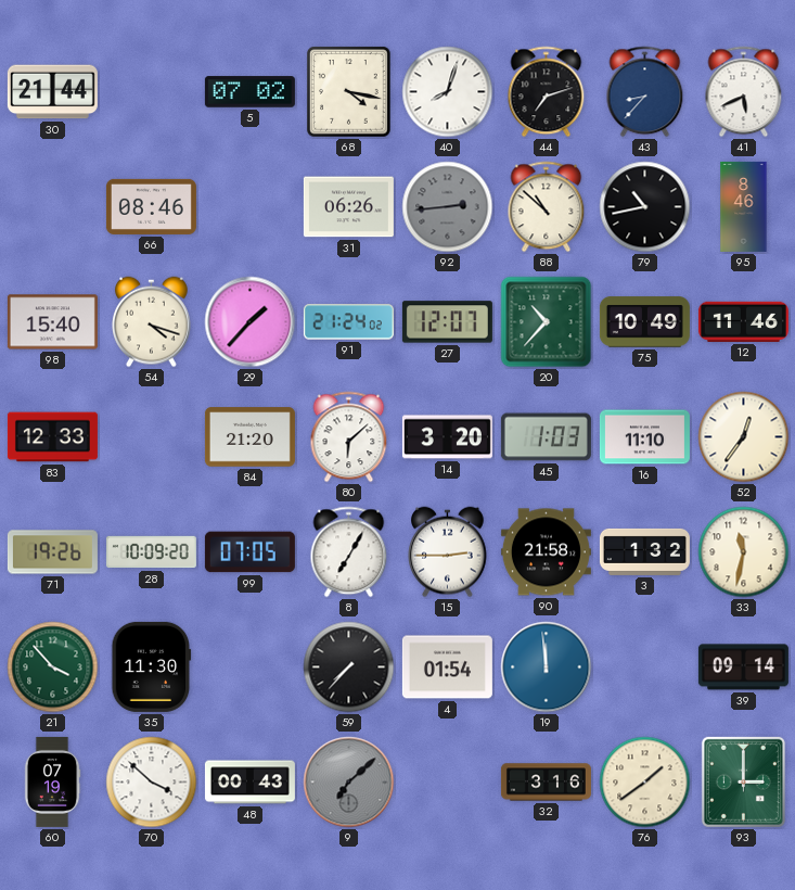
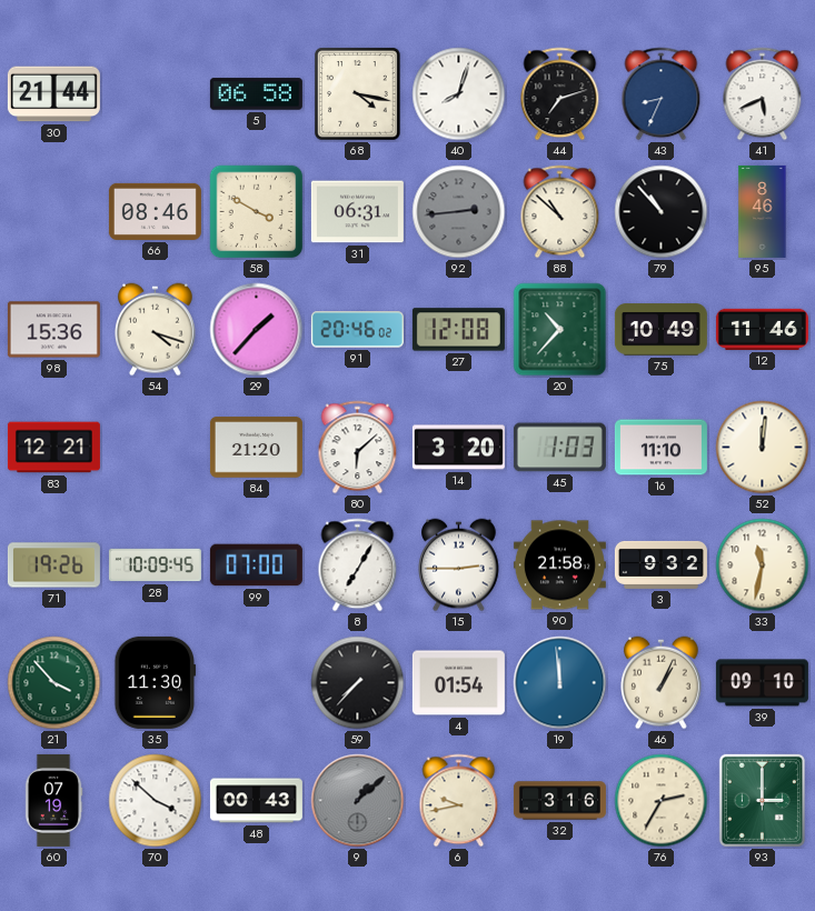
5: 07:02 -> 06:58
43: 8:37 -> 8:34
58: none -> 3:50
31: 06:26 -> 06:31
79: 10:43 -> 10:53
98: 15:40 -> 15:36
91: 21:24 -> 20:46
27: 12:07 -> 12:08
83: 12:33 -> 12:21
52: 12:36 -> 12:01
28: 10:09:20 -> 10:09:45
99: 07:05 -> 07:00
3: 1:32 -> 9:32
46: none -> 1:04
39: 09:14 -> 09:10
9: 7:08 -> 1:08
6: none -> 9:43
76: 1:39 -> 2:35
